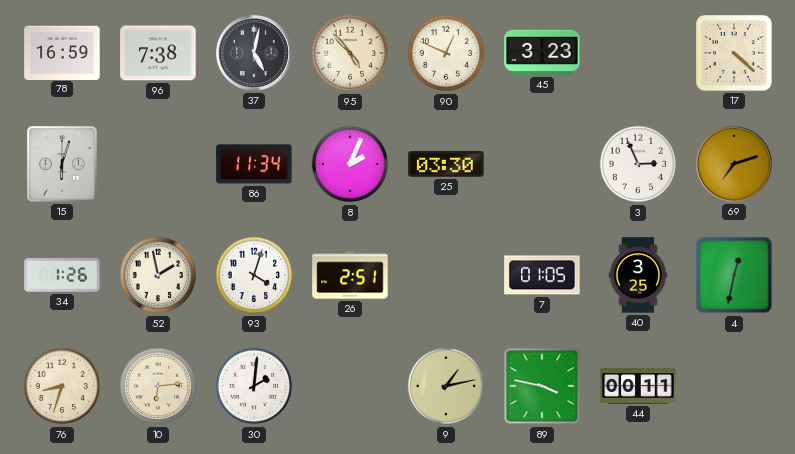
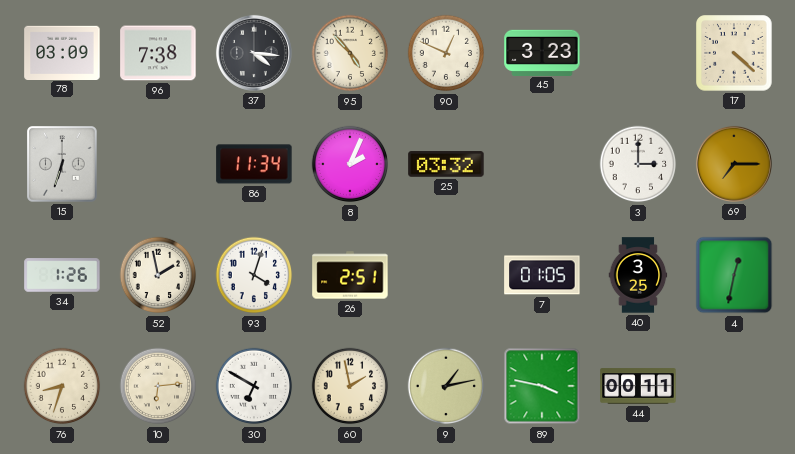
78: 16:59 -> 03:09
37: 5:02 -> 4:16
15: 6:03 -> 6:33
25: 03:30 -> 03:32
3: 2:56 -> 3:00
69: 7:12 -> 7:15
30: 2:01 -> 6:50
60: none -> 1:58
